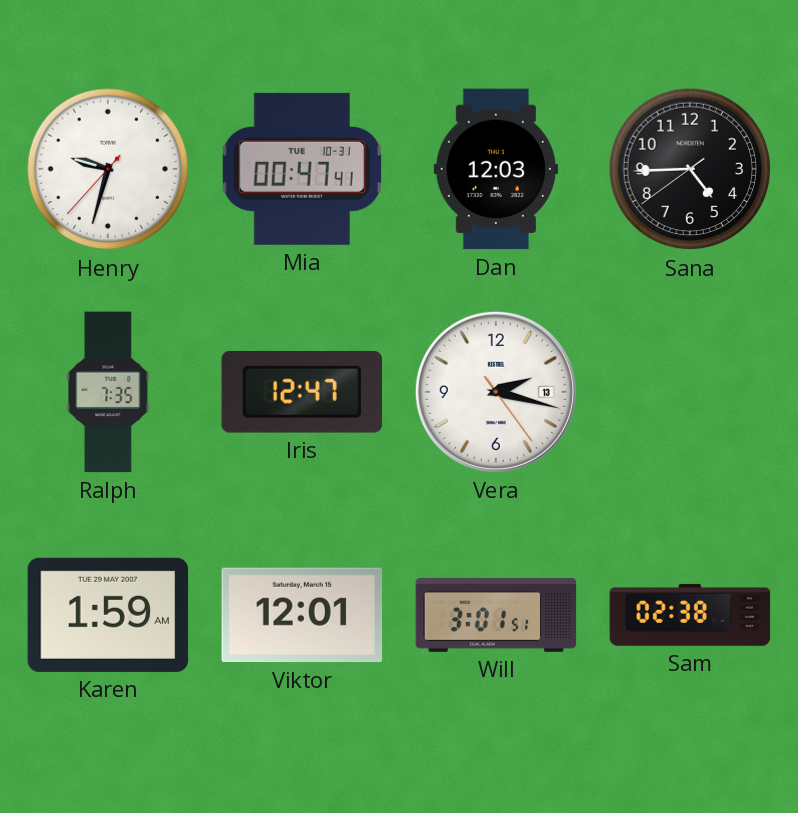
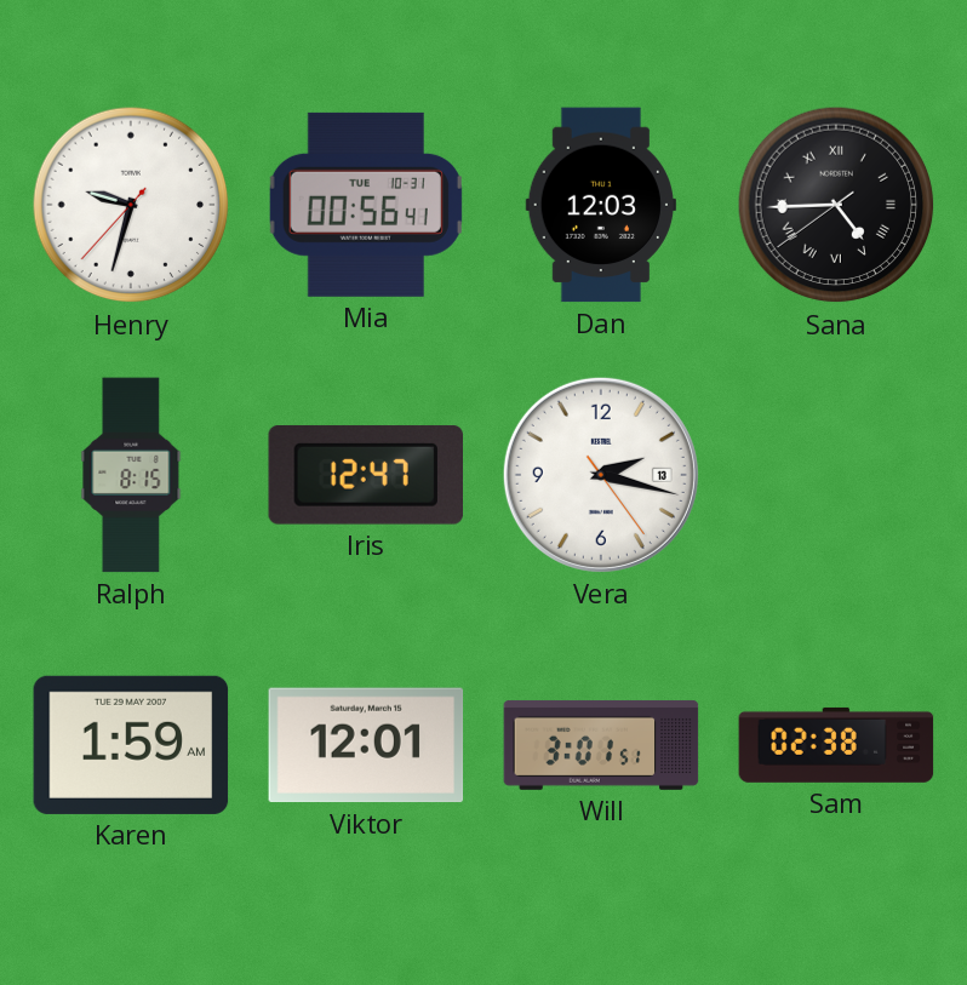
Mia: 00:47 -> 00:56
Sana numerals: Arabic -> Roman
Ralph: 7:35 -> 8:15
